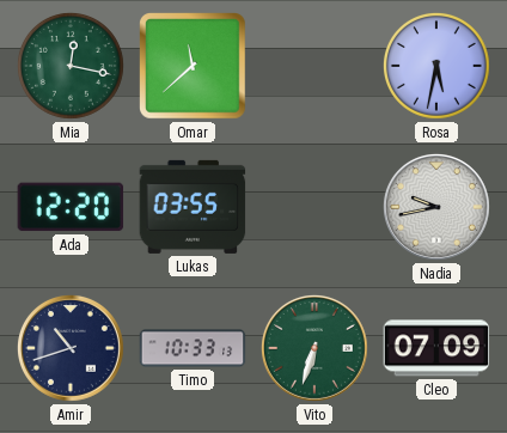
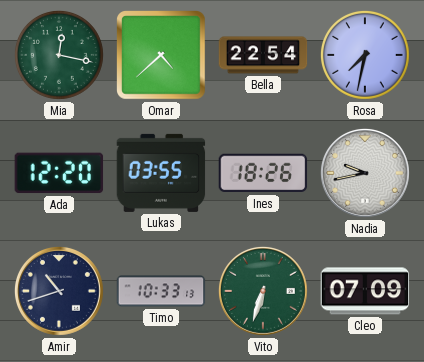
Omar: 11:38 -> 4:38
Bella: none -> 22:54
Rosa: 5:32 -> 7:32
Ines: none -> 18:26
